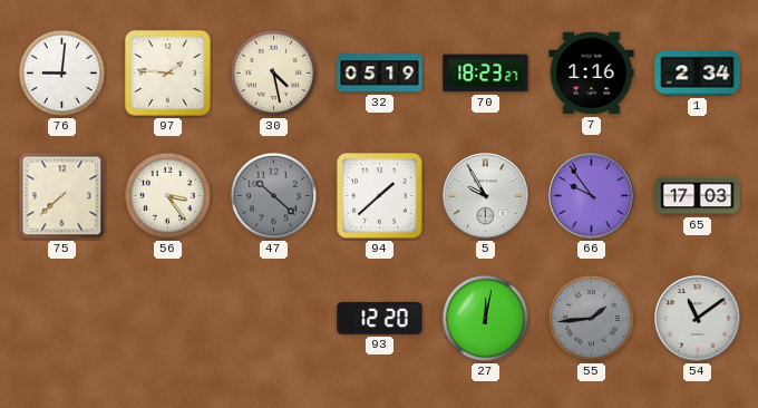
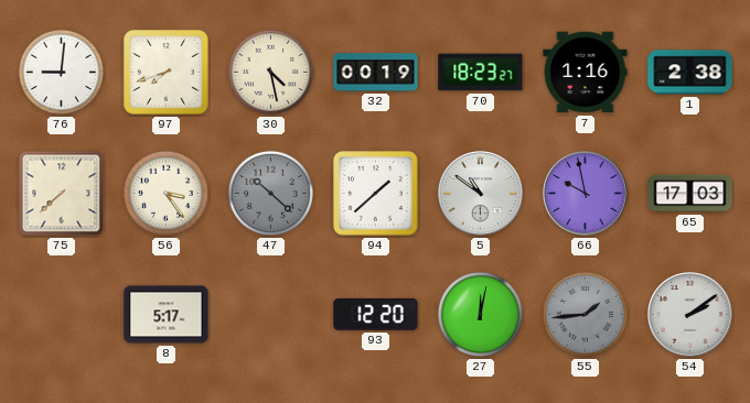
97: 1:46 -> 7:42
32: 05:19 -> 00:19
1: 2:34 -> 2:38
5: 9:55 -> 10:51
66: 9:54 -> 9:58
8: none -> 5:17
54: 11:09 -> 2:09
